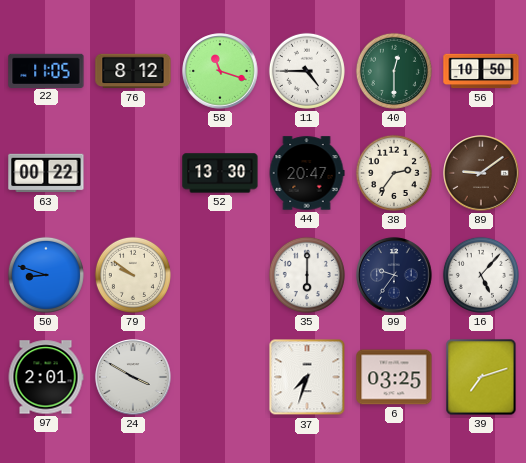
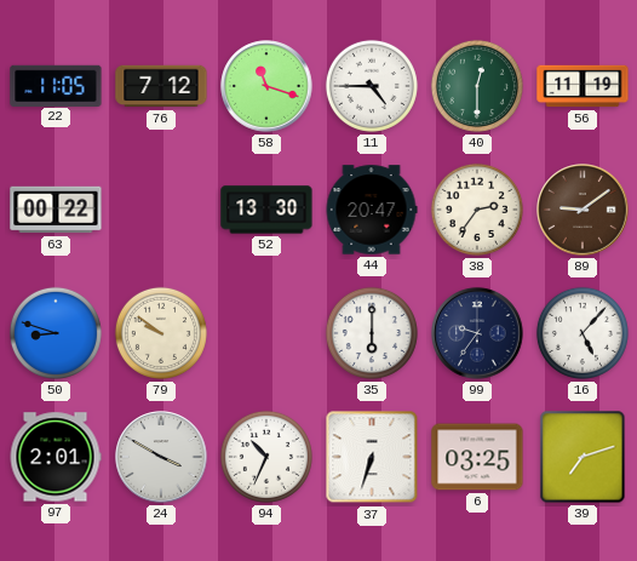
76: 8:12 -> 7:12
56: 10:50 -> 11:19
94: none -> 10:34
37: 7:33 -> 6:33
